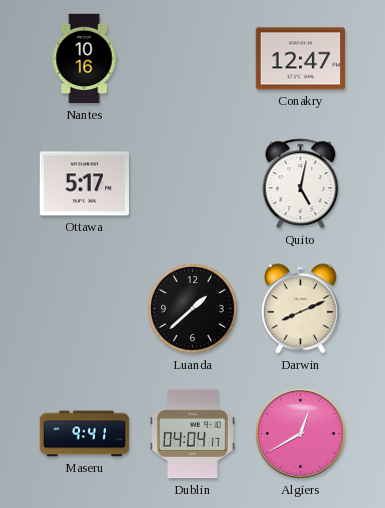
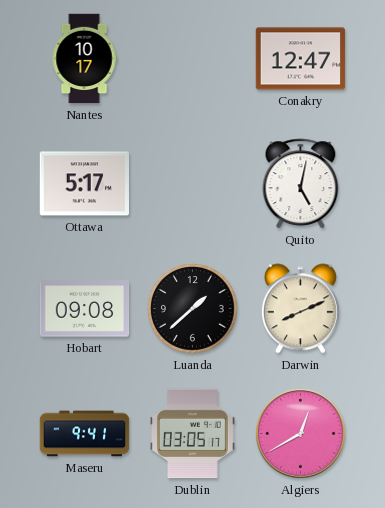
Nantes: 10:16 -> 10:17
Hobart: none -> 09:08
Dublin: 04:04 -> 03:05
